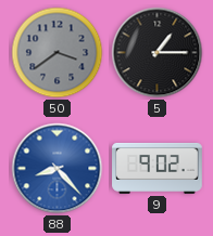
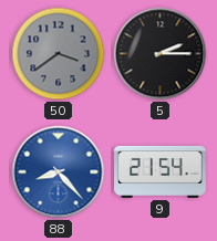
5: 1:15 -> 2:15
9: 9:02 -> 21:54
